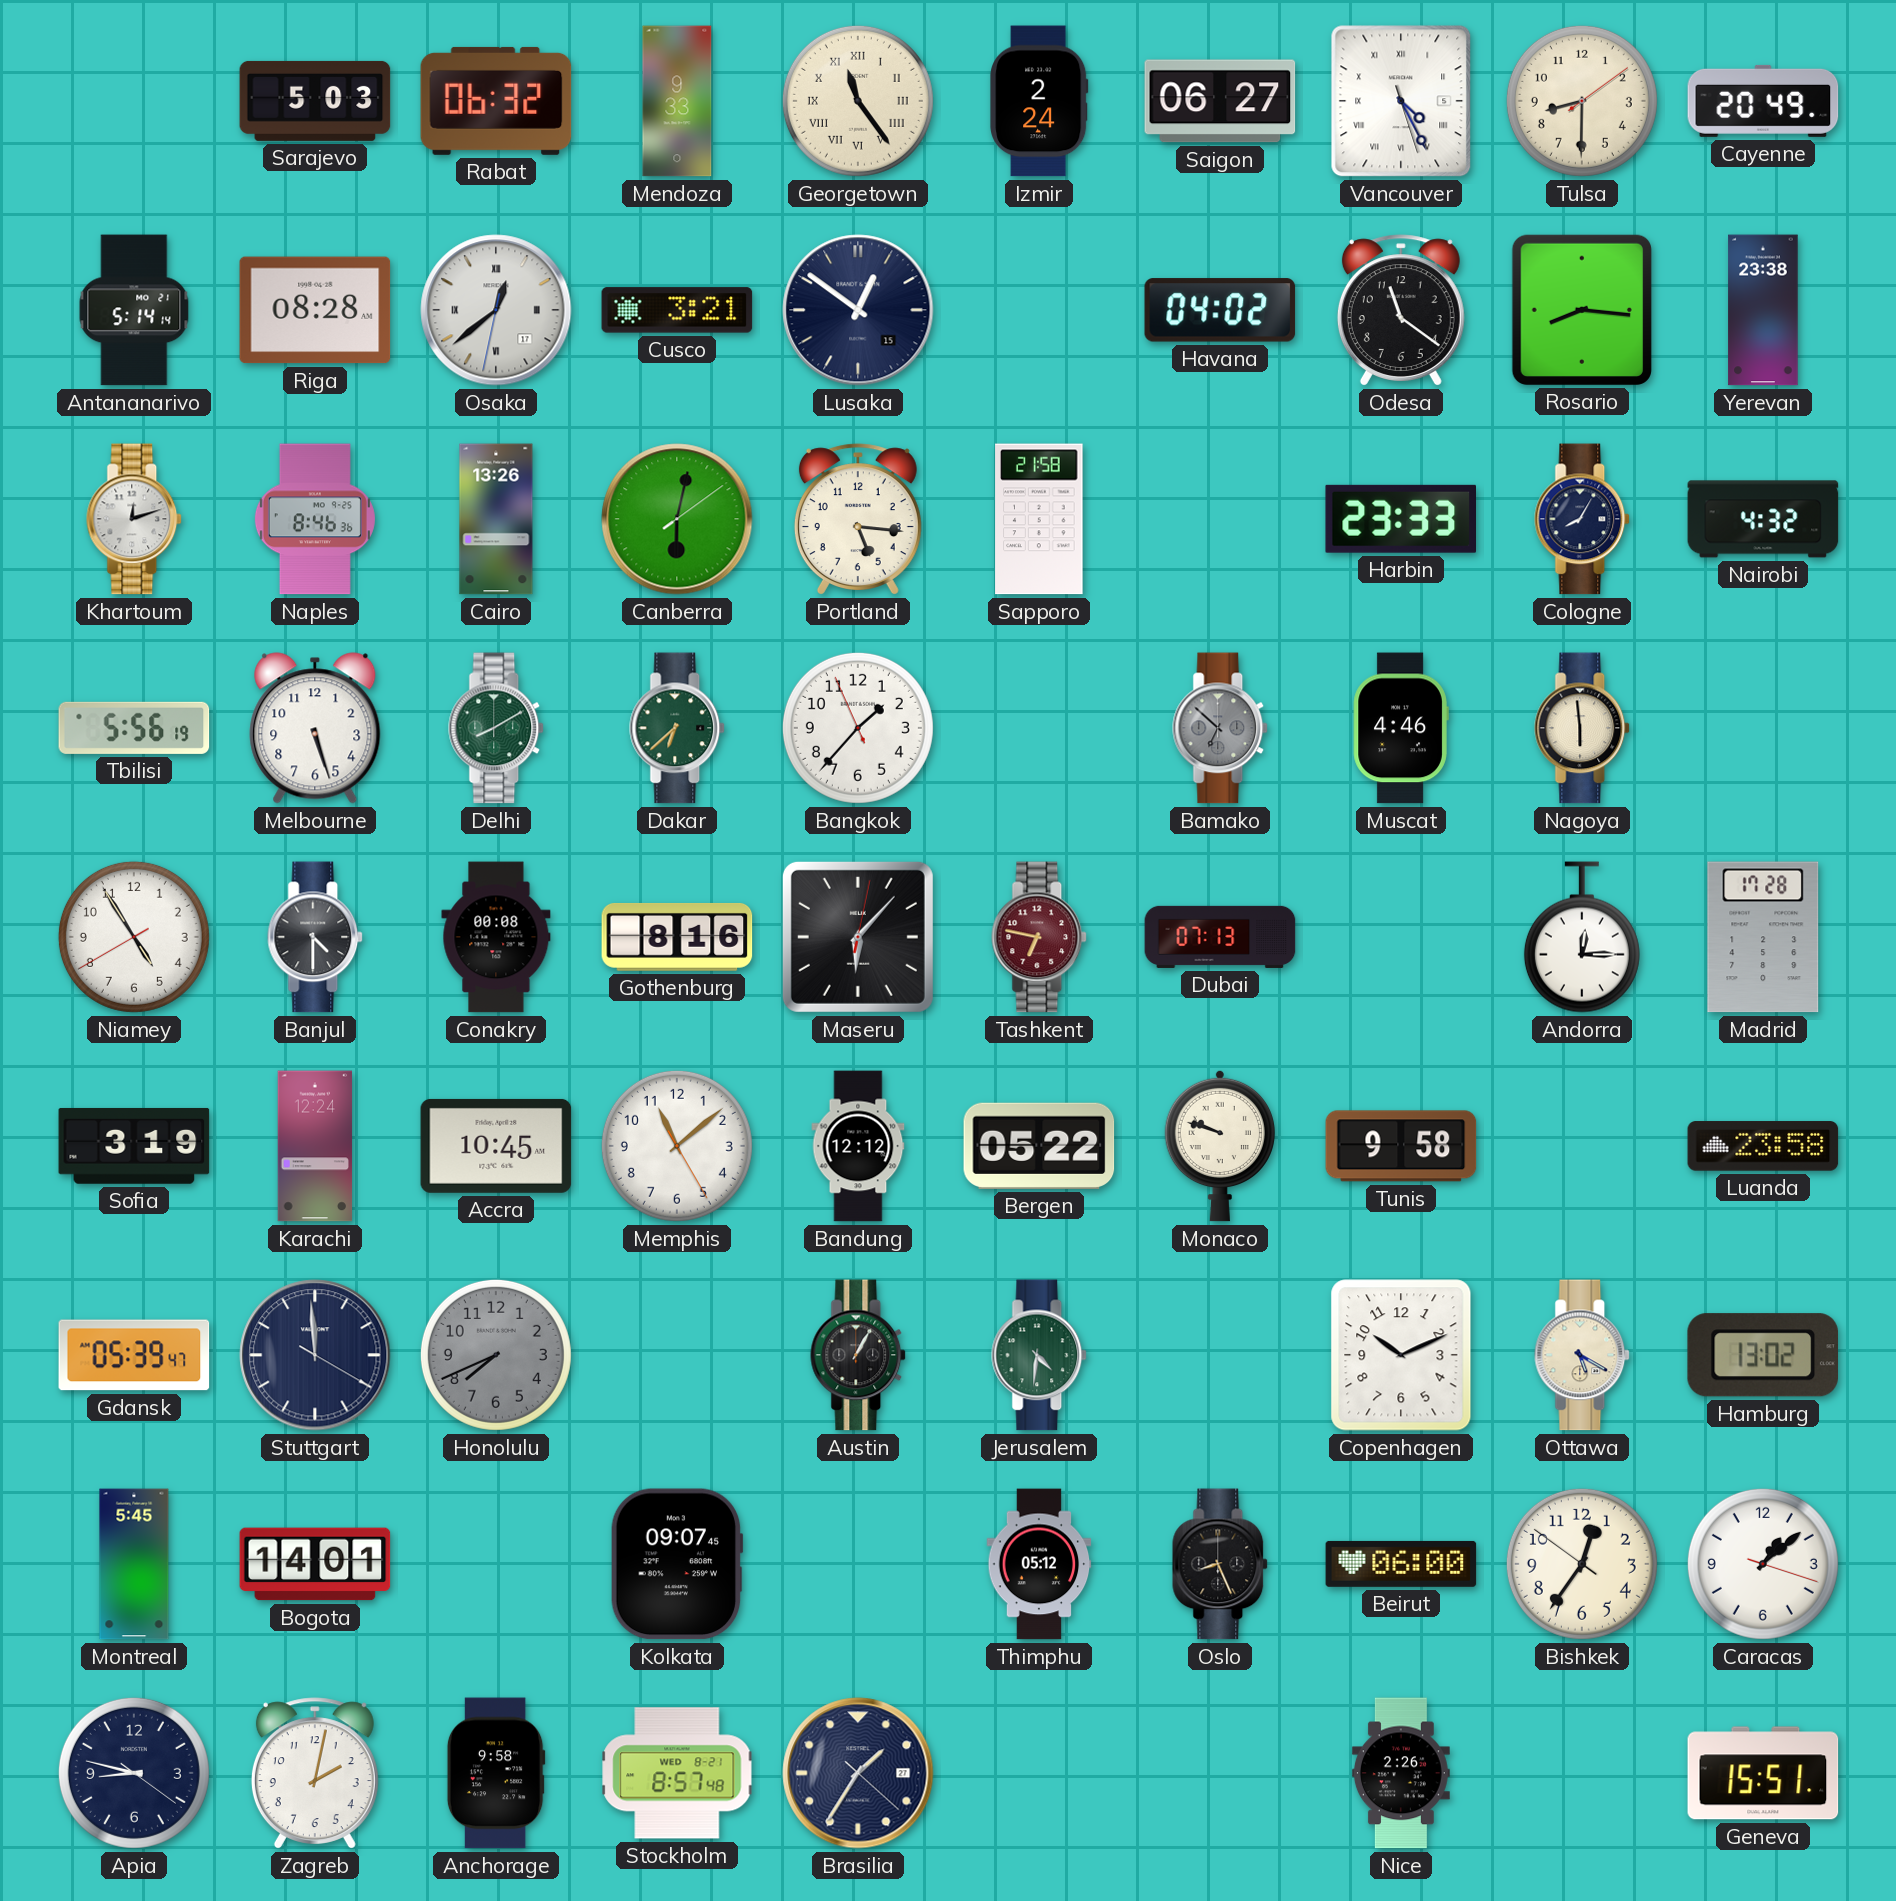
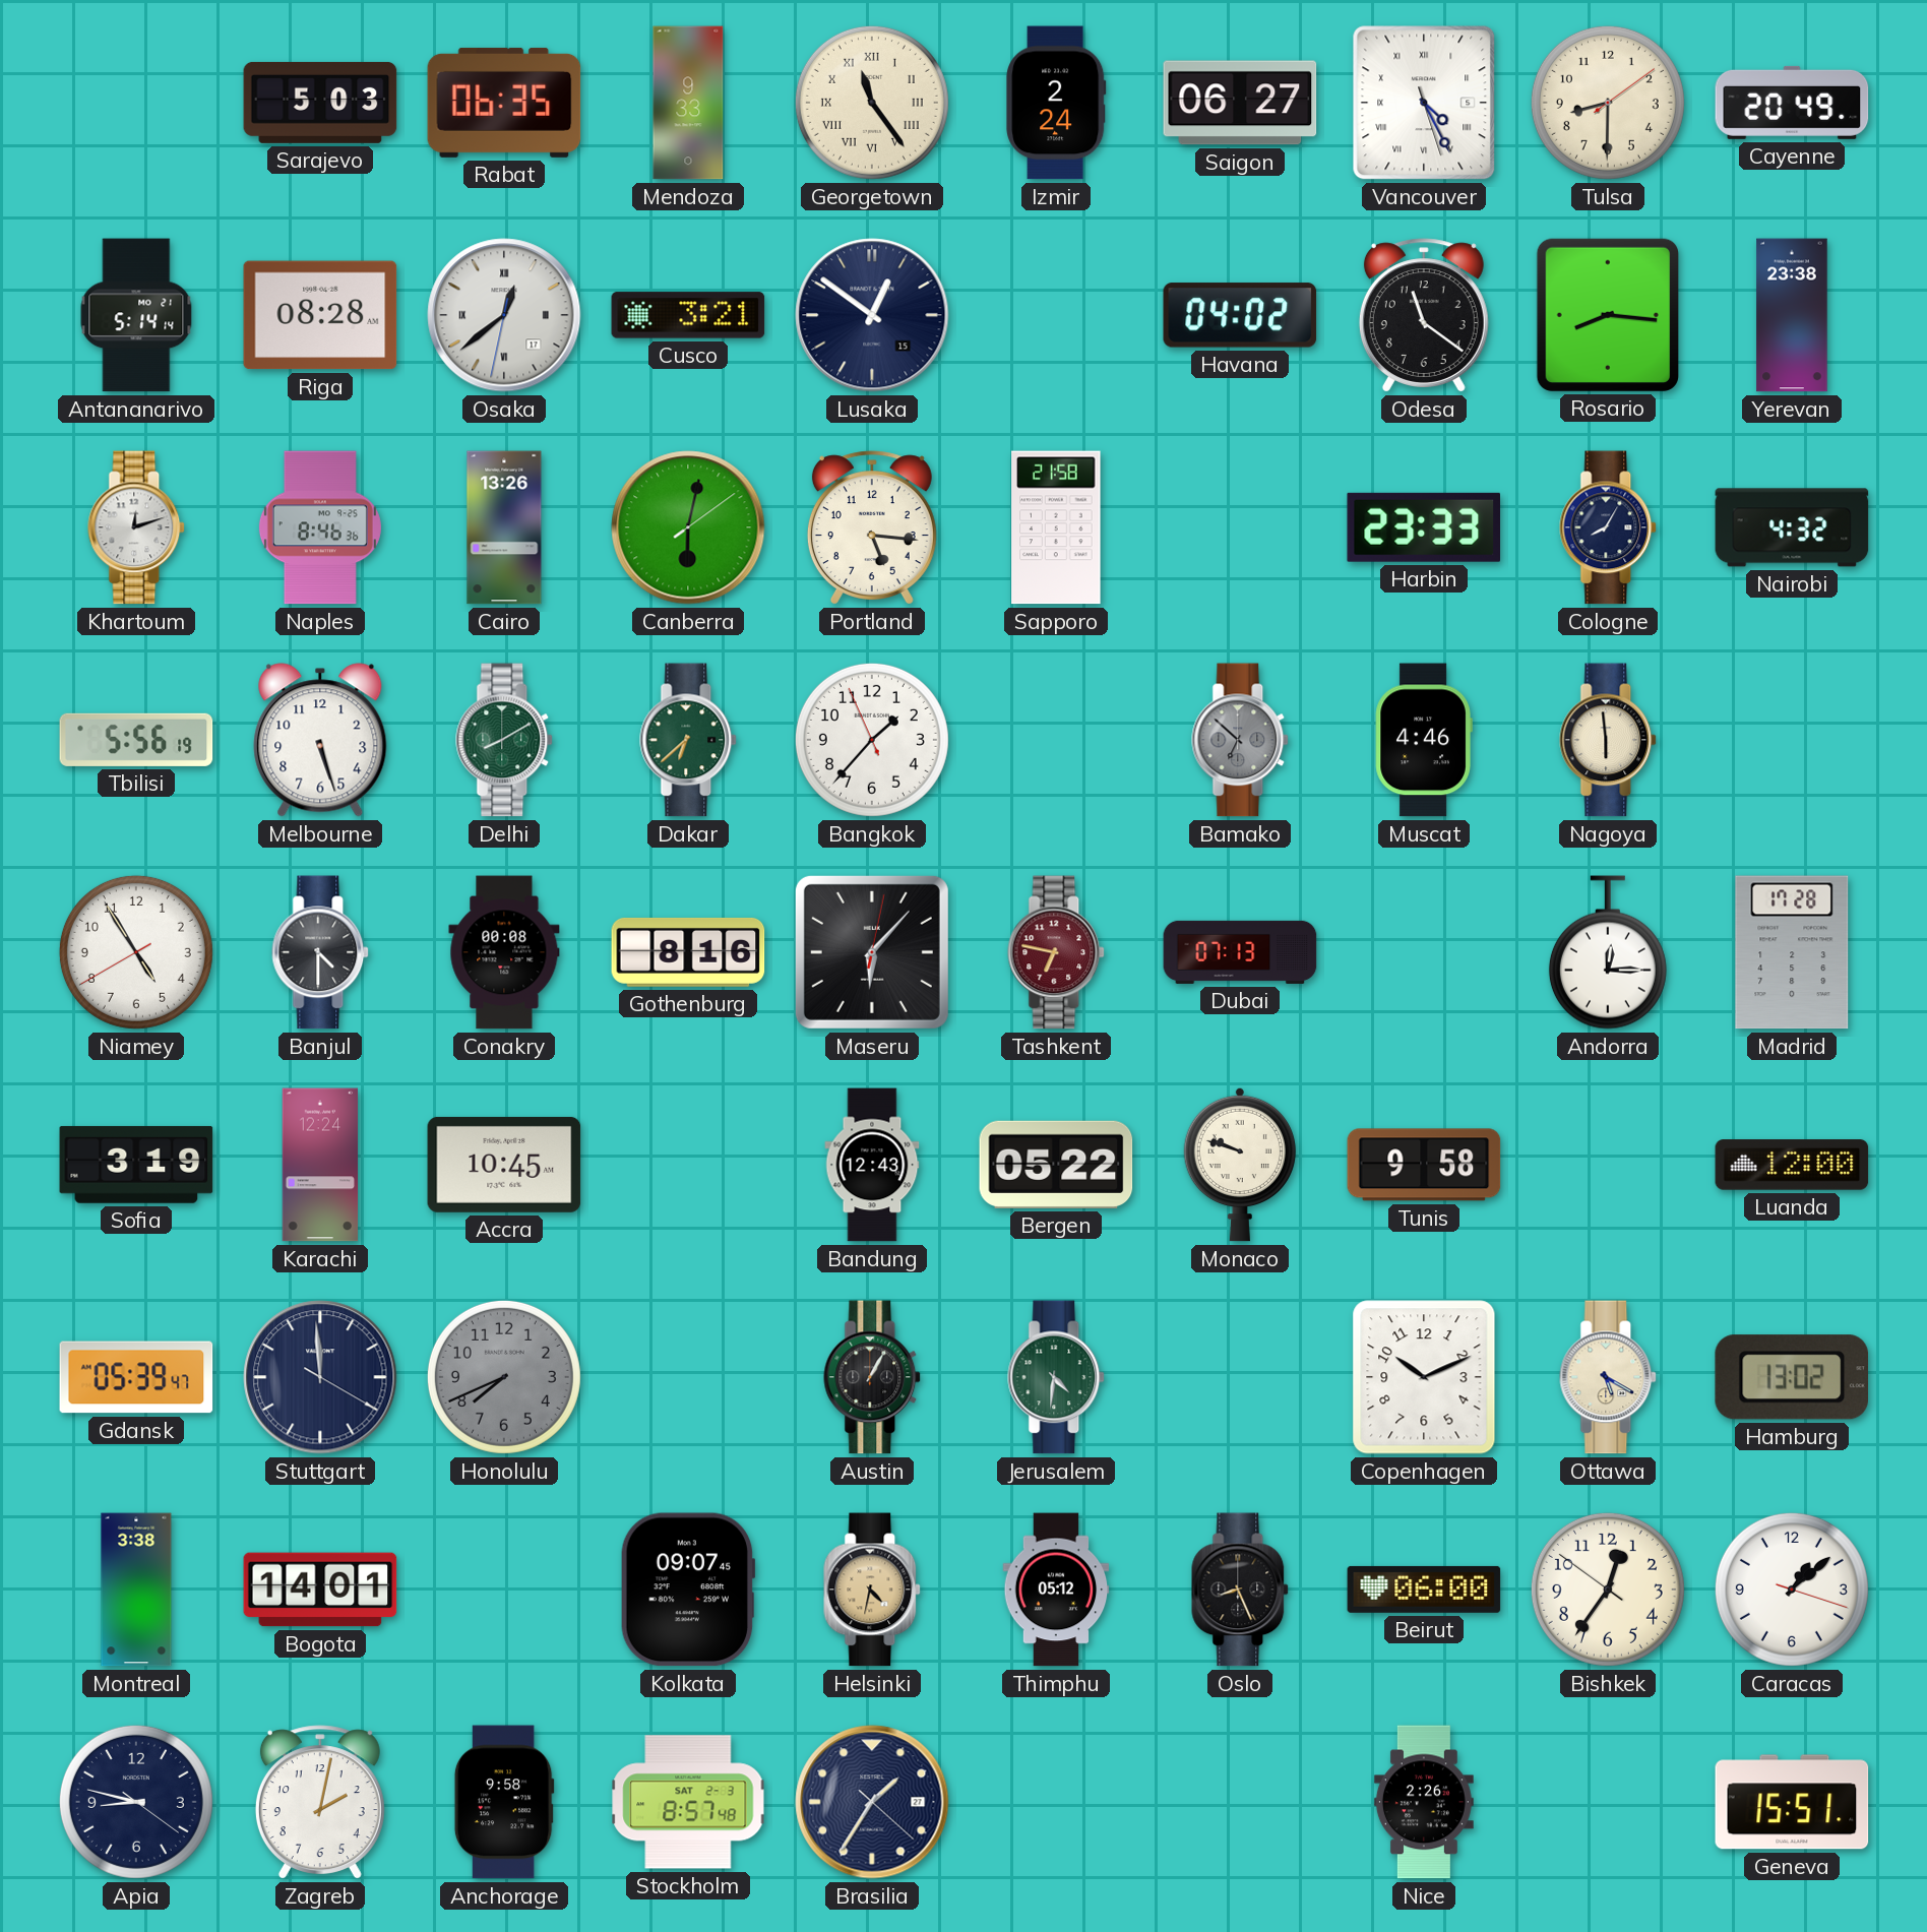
Rabat: 06:32 -> 06:35
Memphis: 11:08 -> none
Bandung: 12:12 -> 12:43
Luanda: 23:58 -> 12:00
Montreal: 5:45 -> 3:38
Helsinki: none -> 4:32
Stockholm date: WED 8-21 -> SAT 2-3
